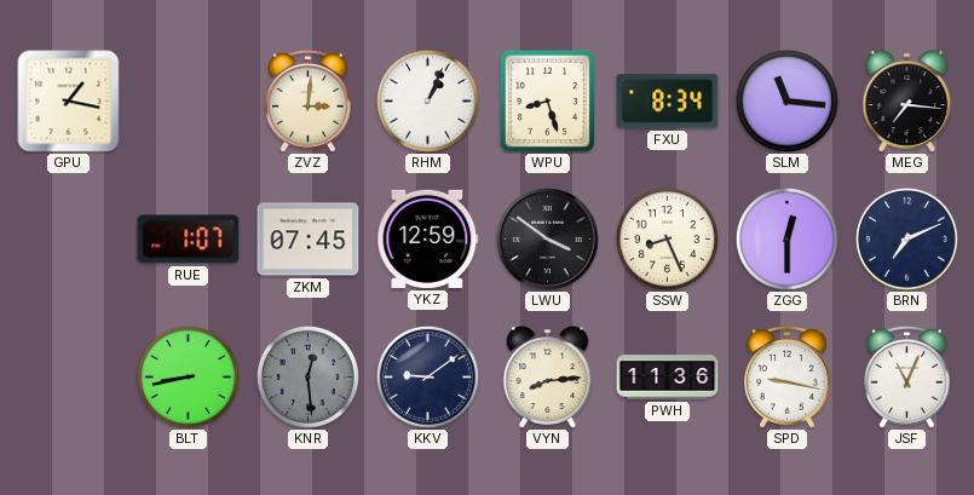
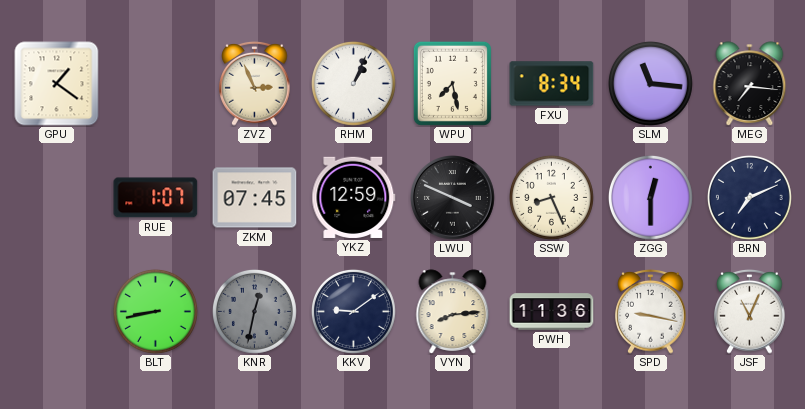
GPU: 1:17 -> 1:21
ZVZ: 3:01 -> 2:56
WPU: 8:27 -> 7:28
LWU: 3:51 -> 3:49
KNR: 12:29 -> 12:32
